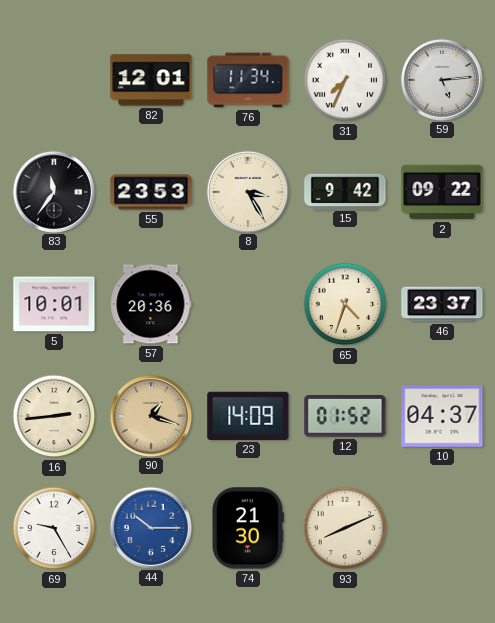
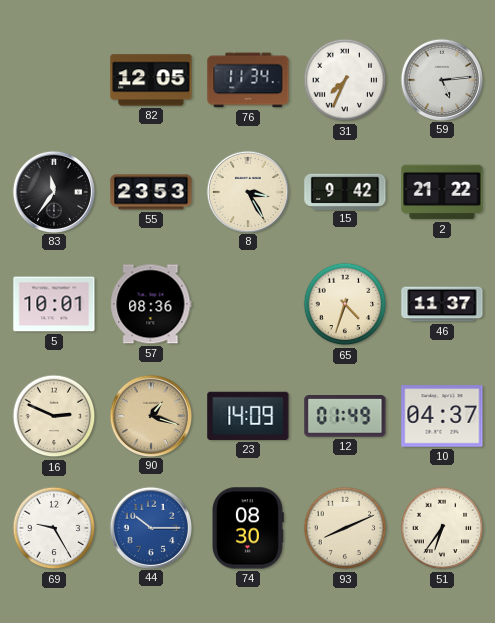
82: 12:01 -> 12:05
2: 09:22 -> 21:22
57: 20:36 -> 08:36
46: 23:37 -> 11:37
16: 2:44 -> 2:49
12: 01:52 -> 01:49
74: 21:30 -> 08:30
51: none -> 6:36
